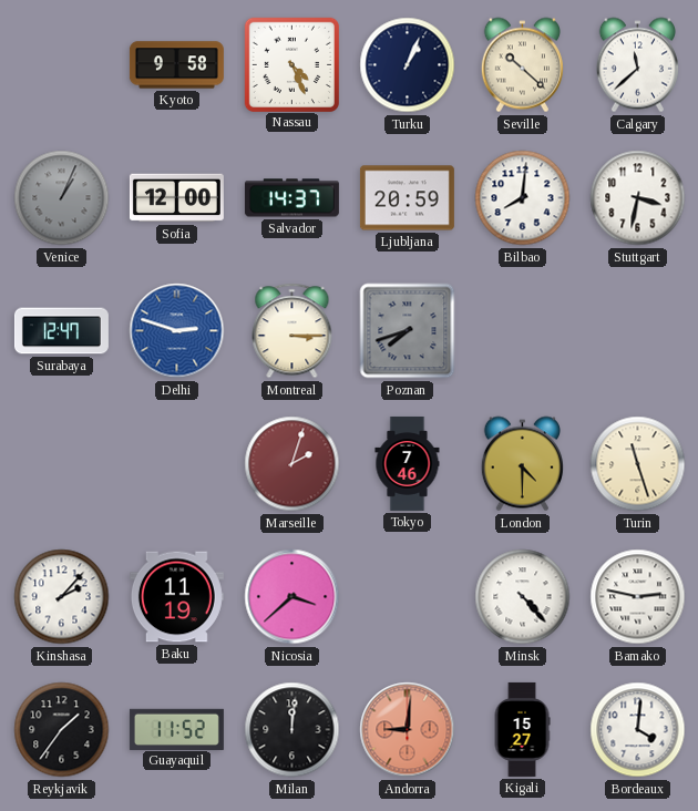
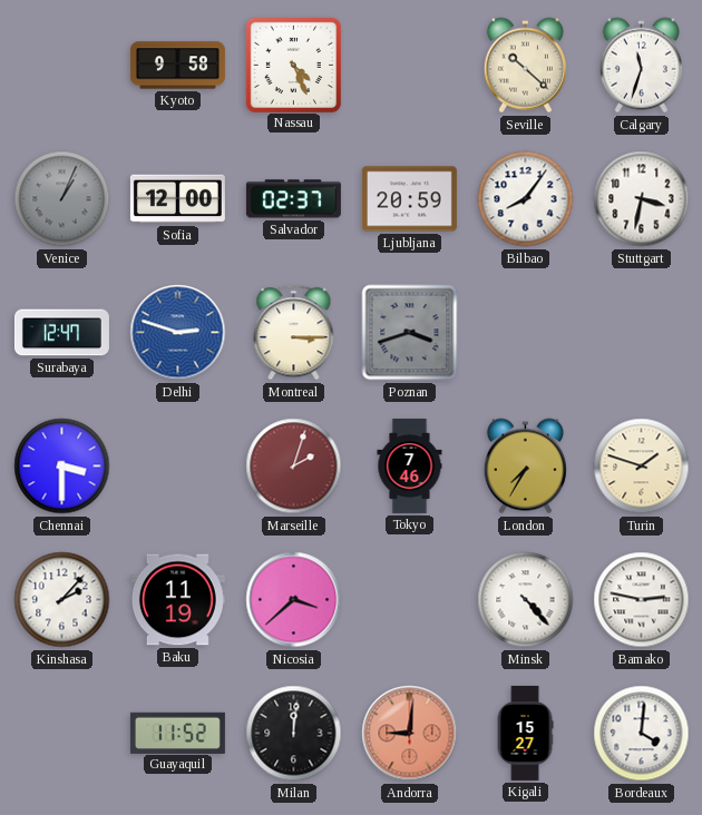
Turku: 1:04 -> none
Calgary: 11:38 -> 11:33
Salvador: 14:37 -> 02:37
Bilbao: 8:01 -> 8:06
Poznan: 7:42 -> 3:42
Chennai: none -> 3:30
London: 4:30 -> 7:35
Turin: 11:27 -> 1:48
Reykjavik: 1:36 -> none
